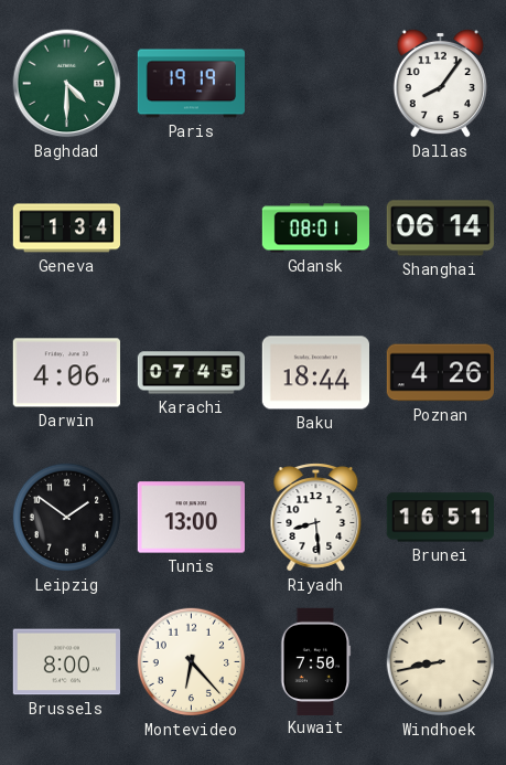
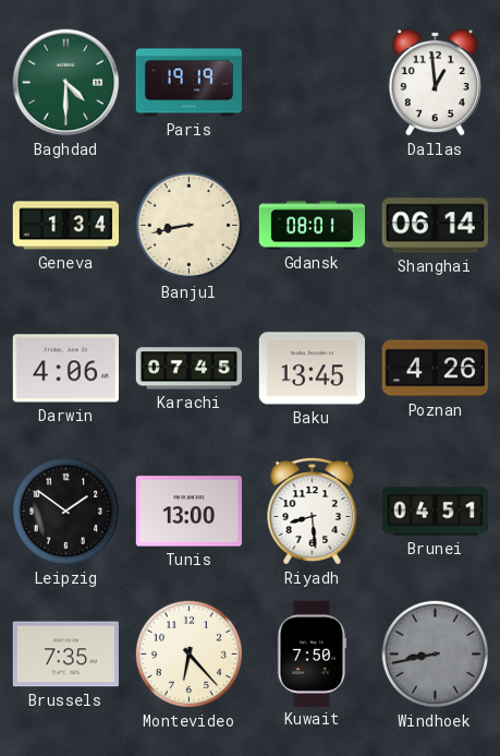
Dallas: 8:06 -> 12:59
Banjul: none -> 8:43
Baku: 18:44 -> 13:45
Brunei: 16:51 -> 04:51
Brussels: 8:00 -> 7:35
Windhoek dial: cream -> grey
